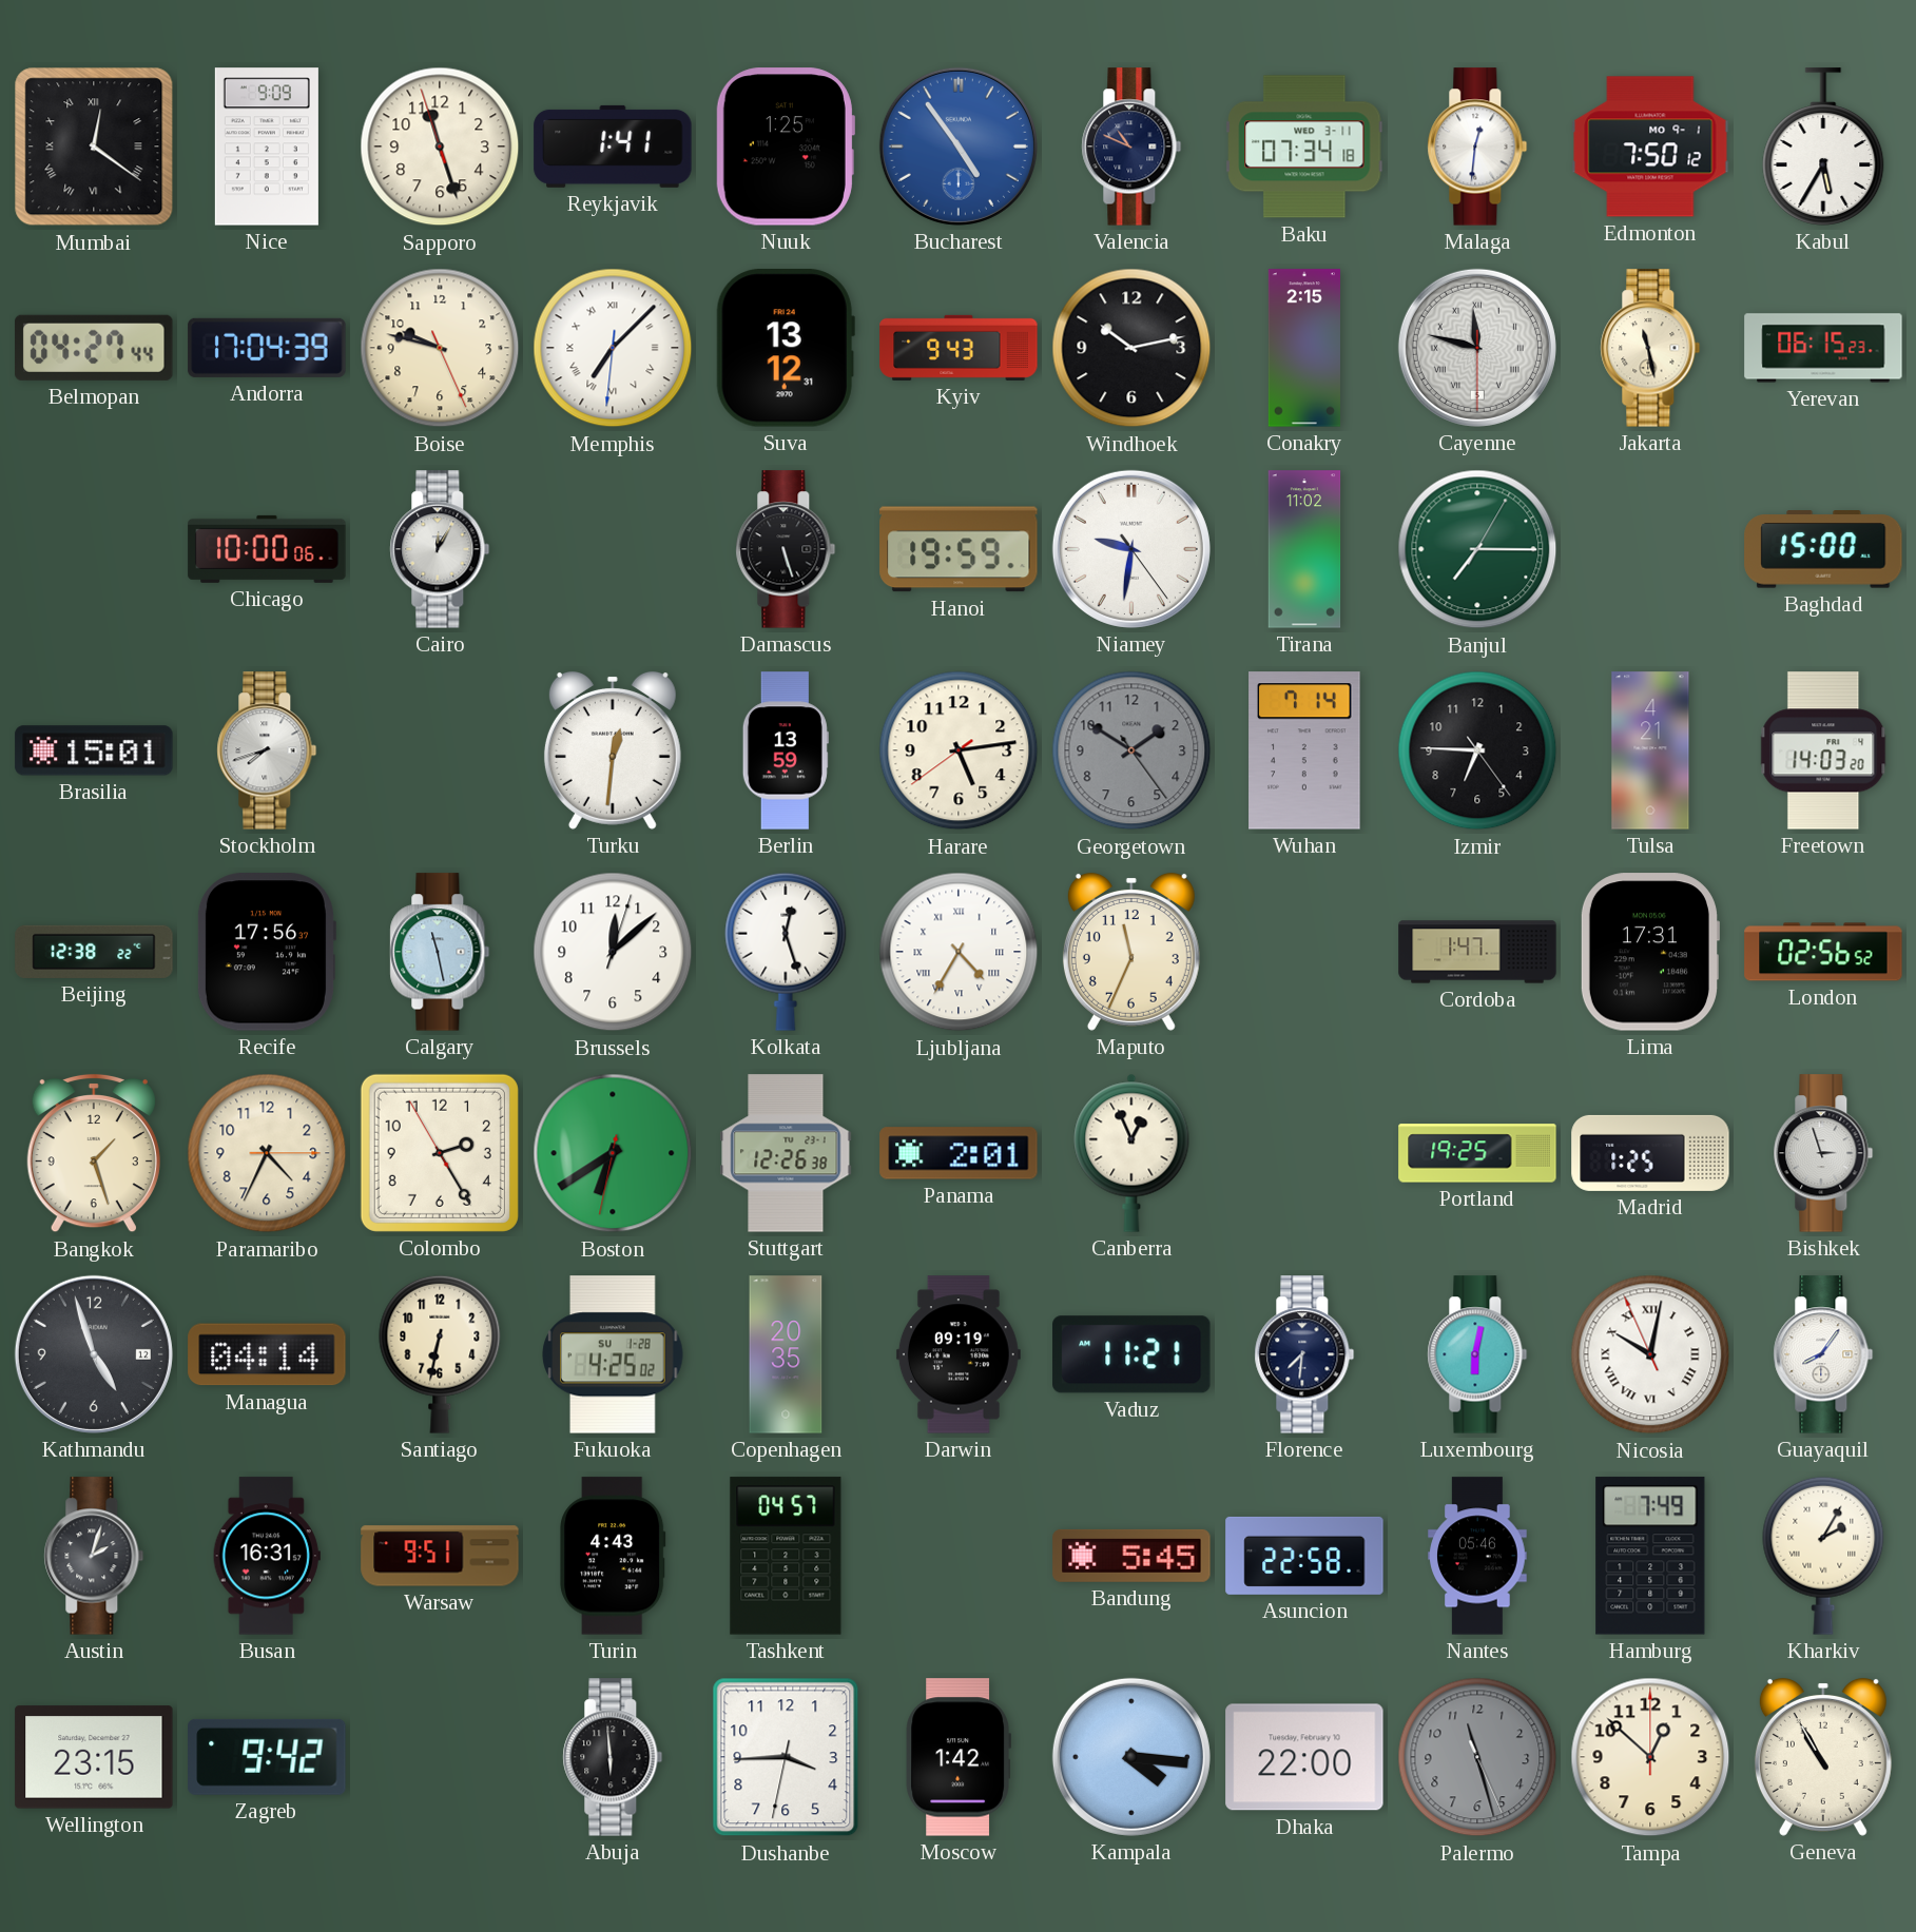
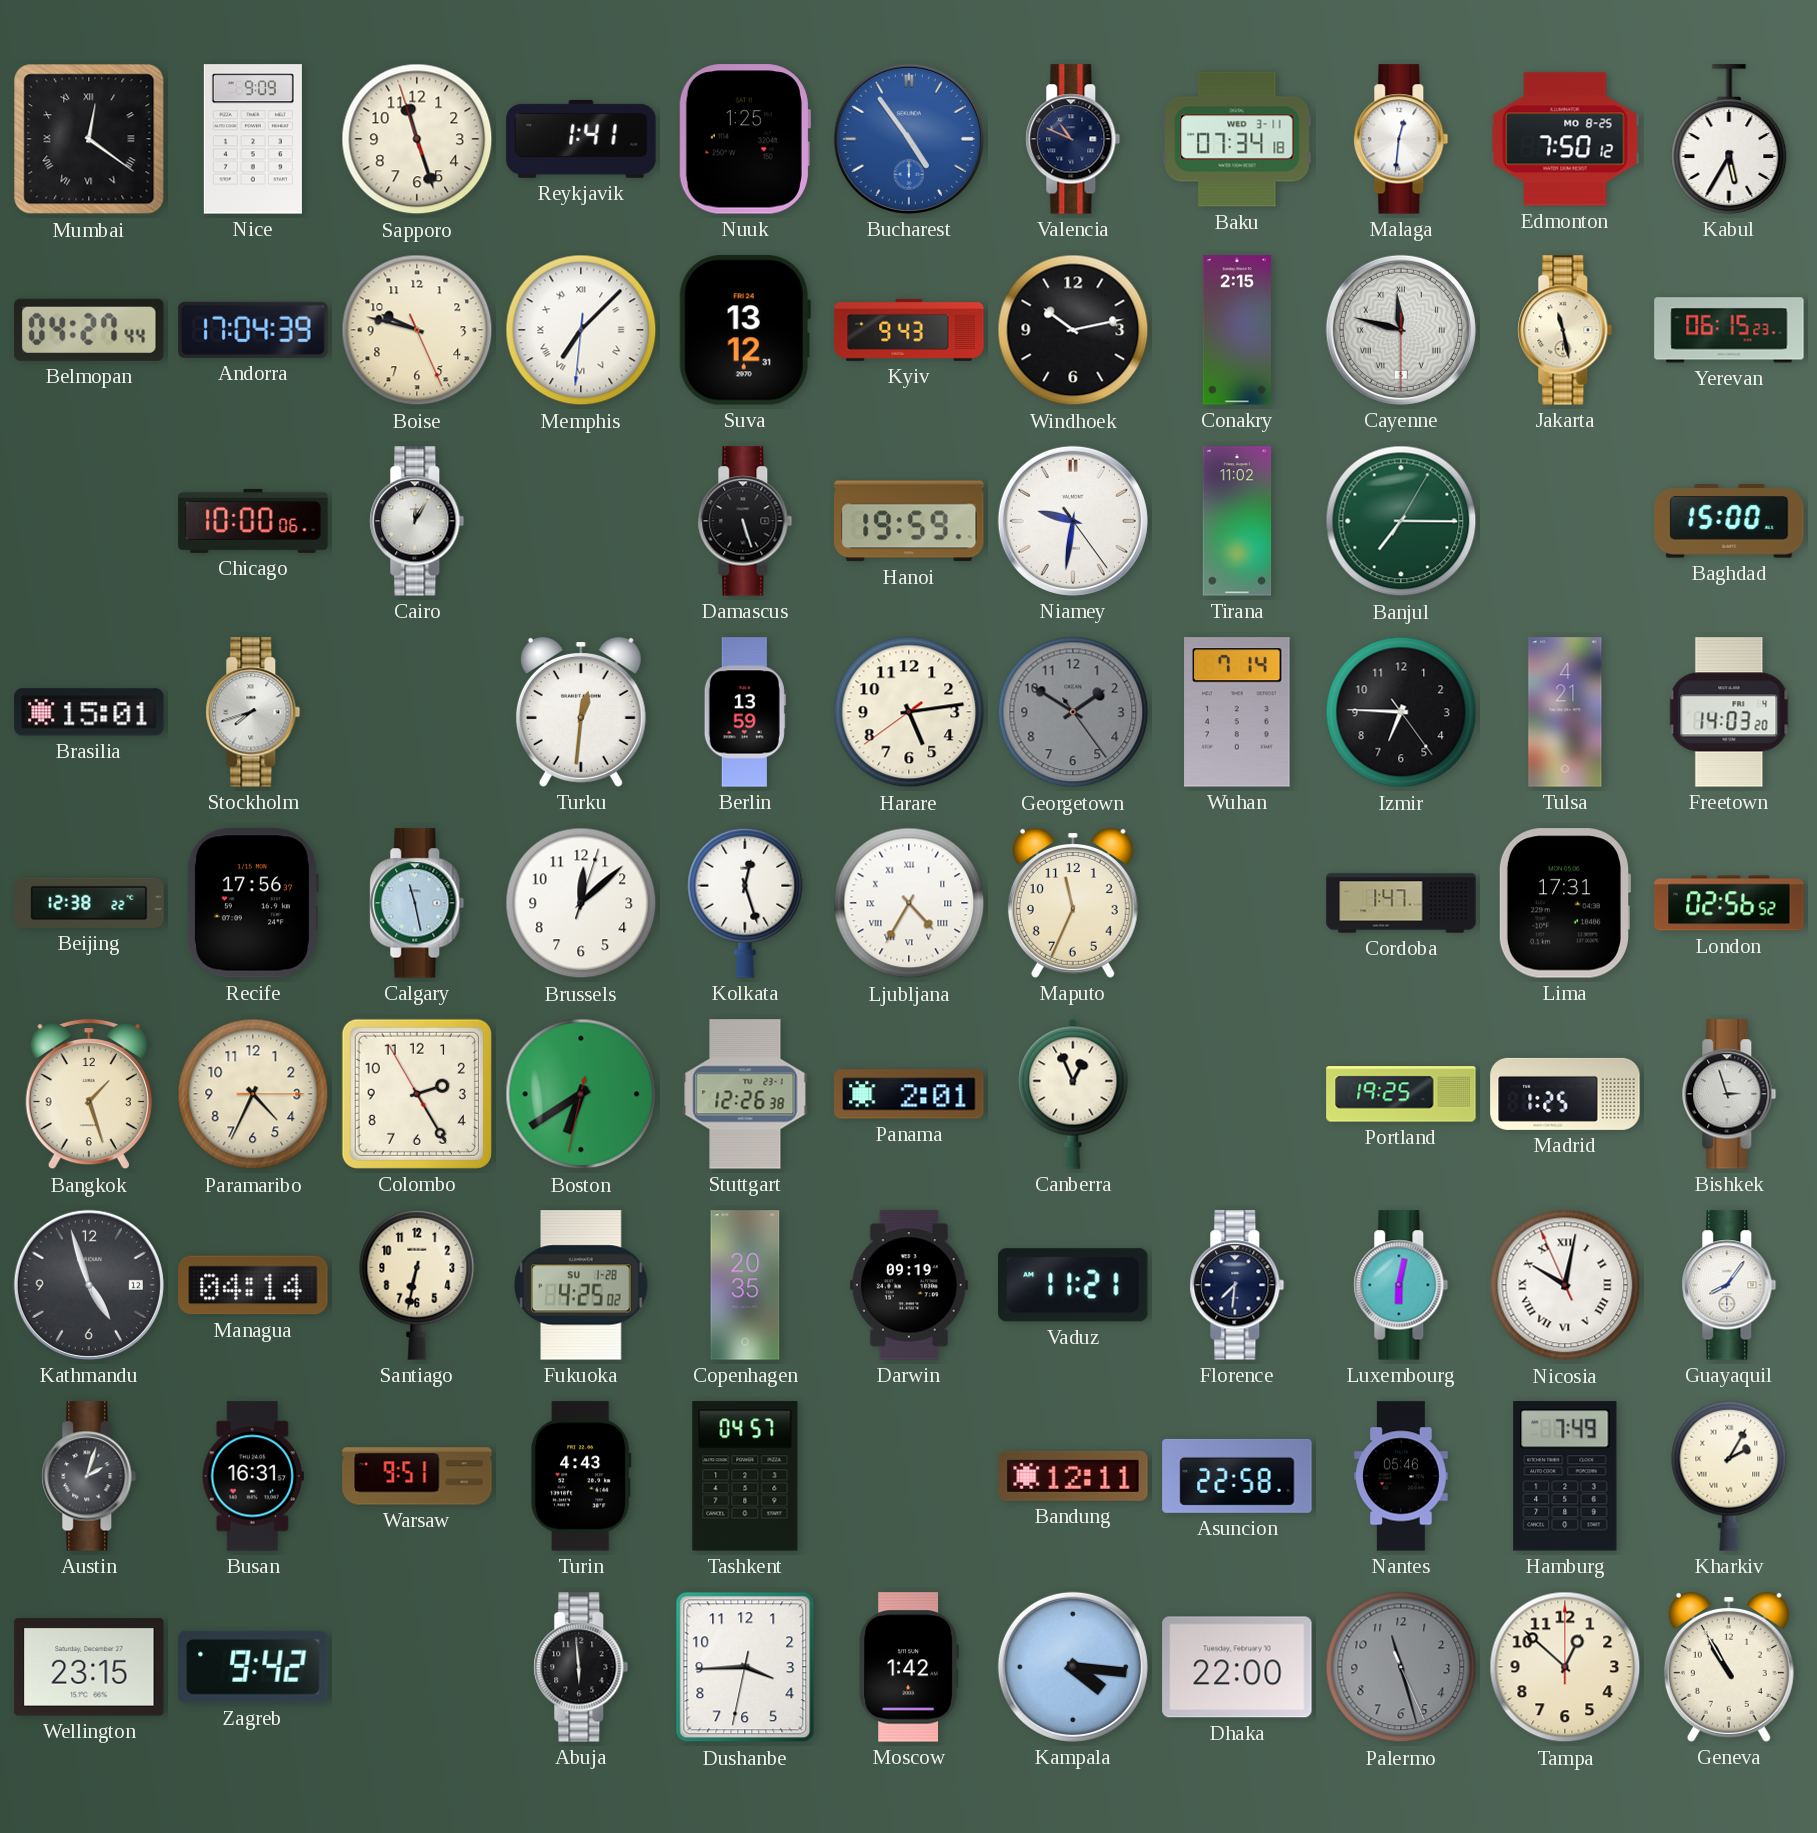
Edmonton date: MO 9-1 -> MO 8-25
Bandung: 5:45 -> 12:11
